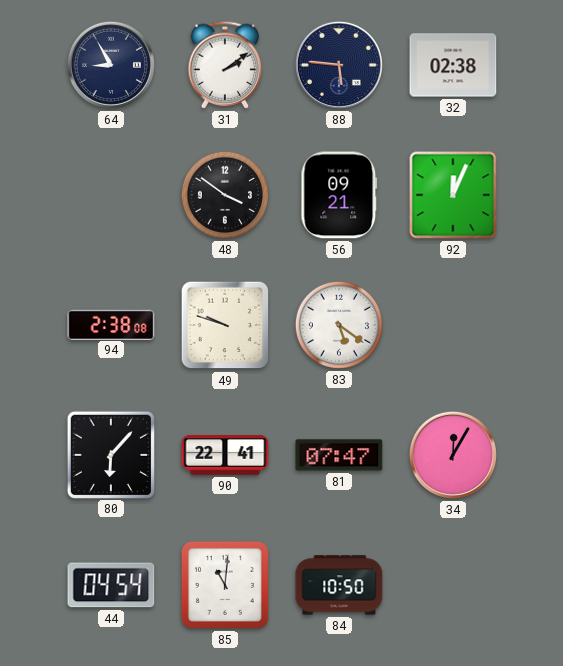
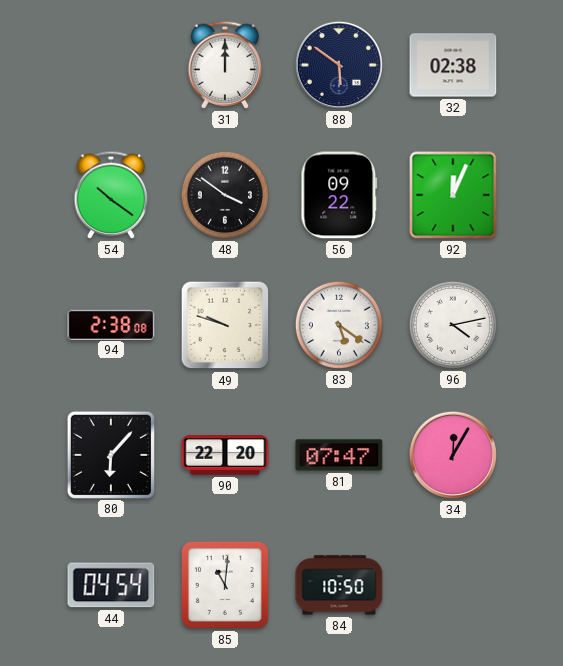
64: 8:55 -> none
31: 2:09 -> 12:00
88: 5:46 -> 5:51
54: none -> 10:21
56: 09:21 -> 09:22
96: none -> 4:13
90: 22:41 -> 22:20
